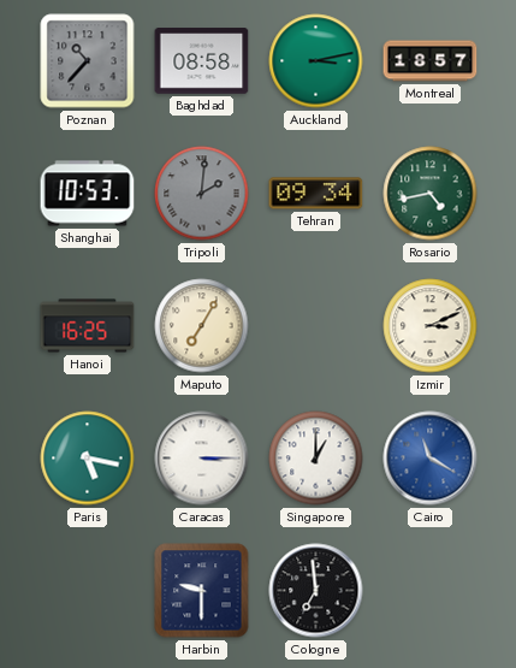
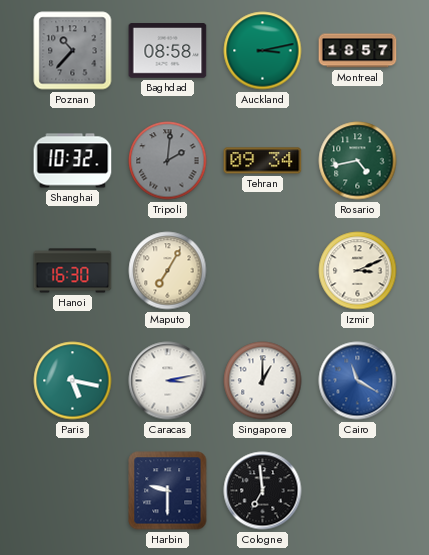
Shanghai: 10:53 -> 10:32
Hanoi: 16:25 -> 16:30
Caracas: 3:15 -> 3:13
